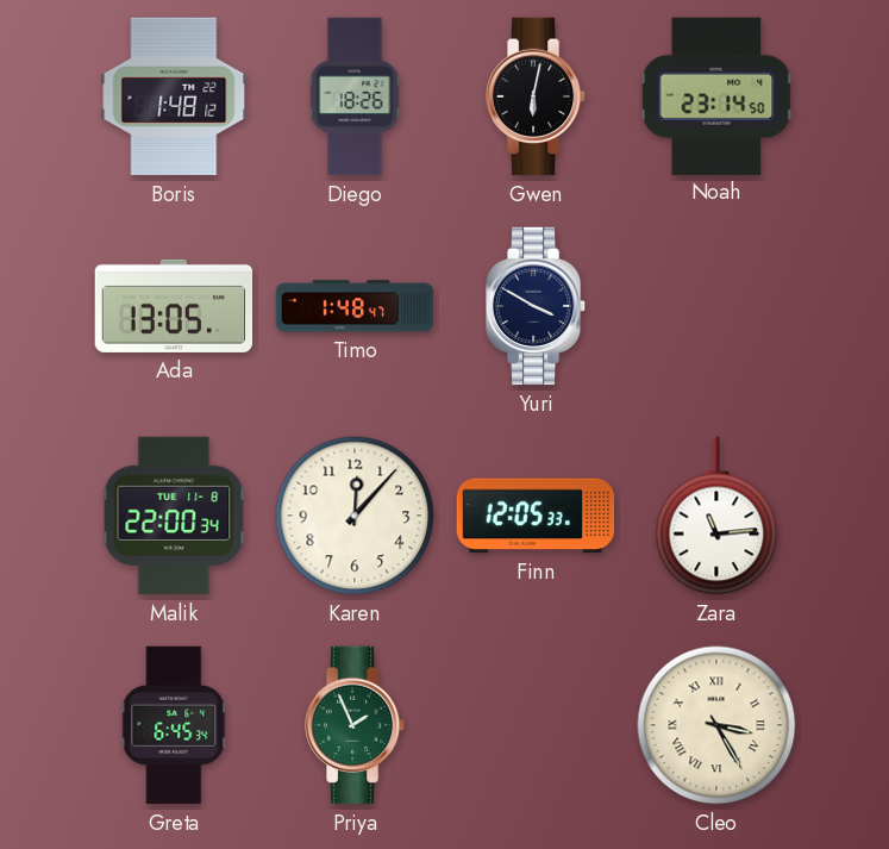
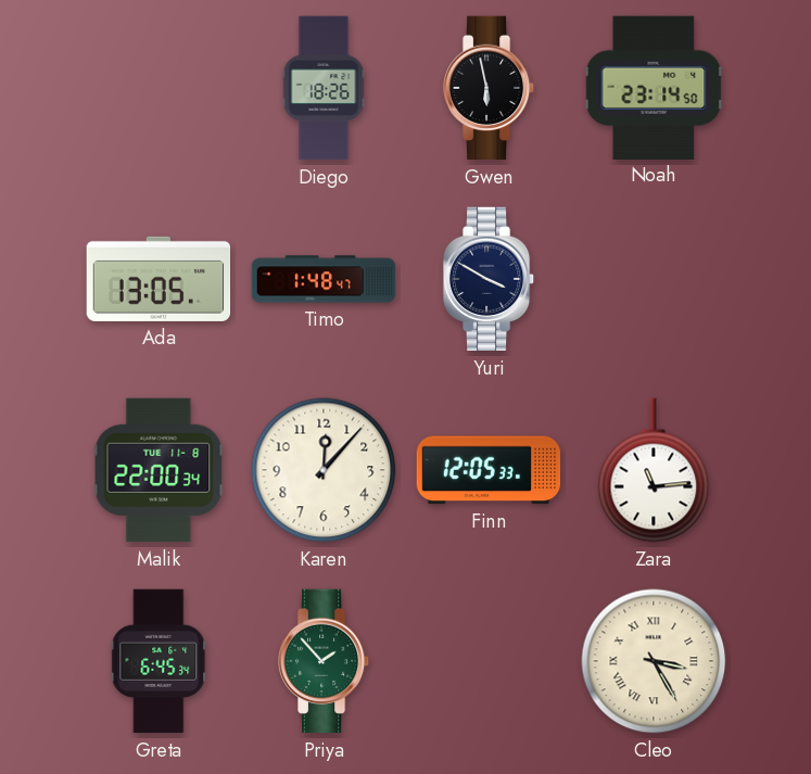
Boris: 1:48 -> none
Gwen: 6:02 -> 5:58
Priya: 1:56 -> 1:53
